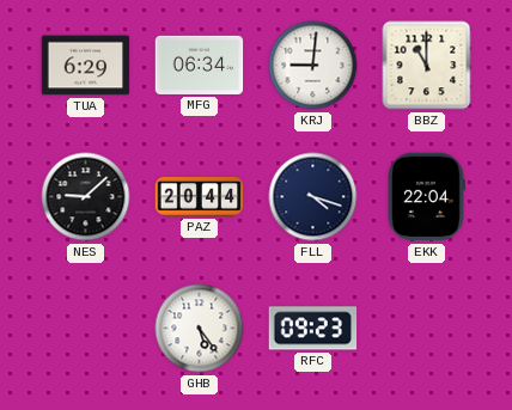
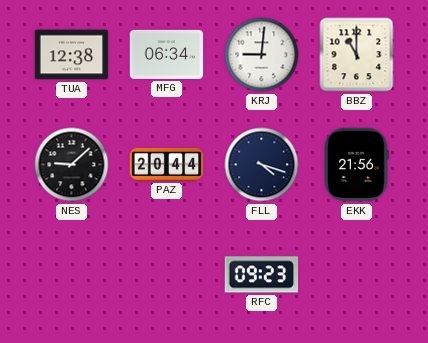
TUA: 6:29 -> 12:38
EKK: 22:04 -> 21:56
GHB: 5:24 -> none
